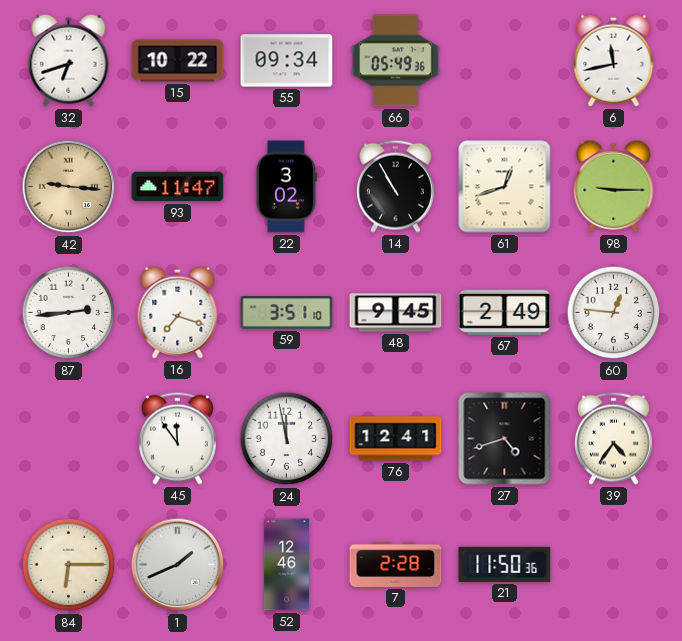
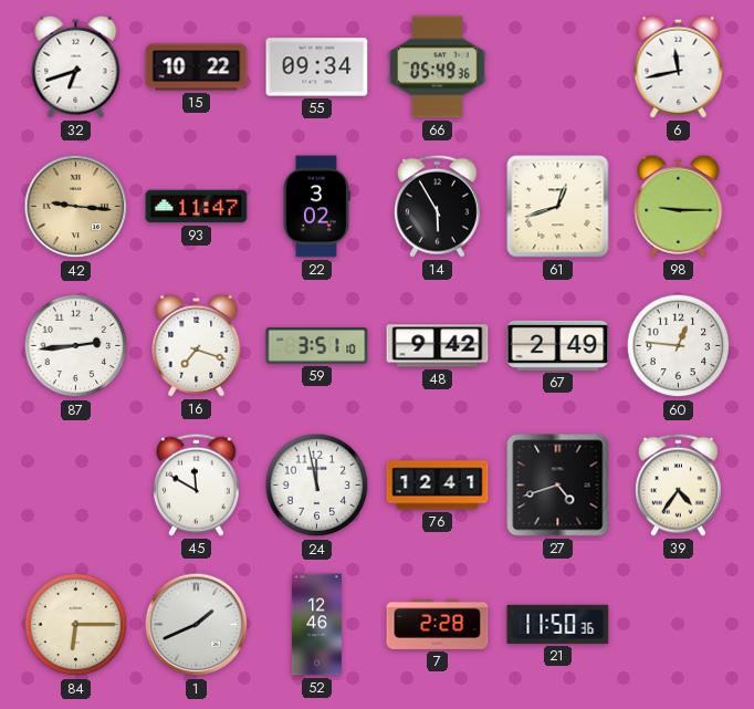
14: 10:55 -> 5:55
48: 9:45 -> 9:42
45: 11:54 -> 11:50
